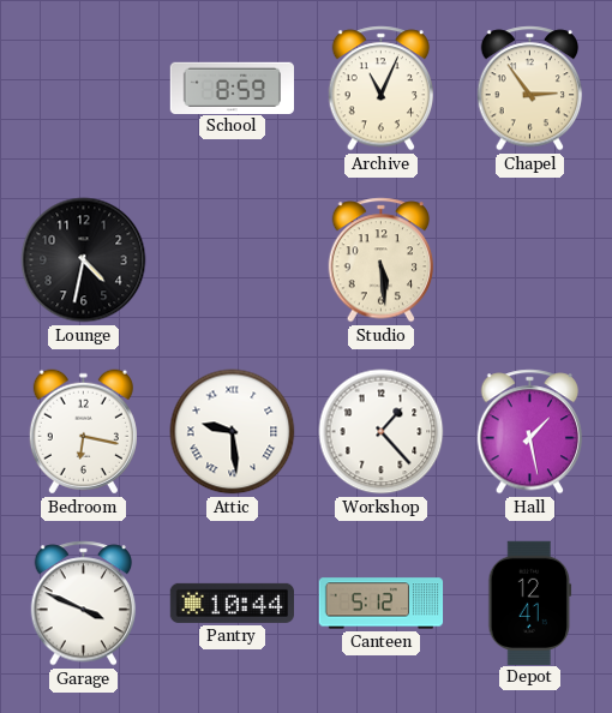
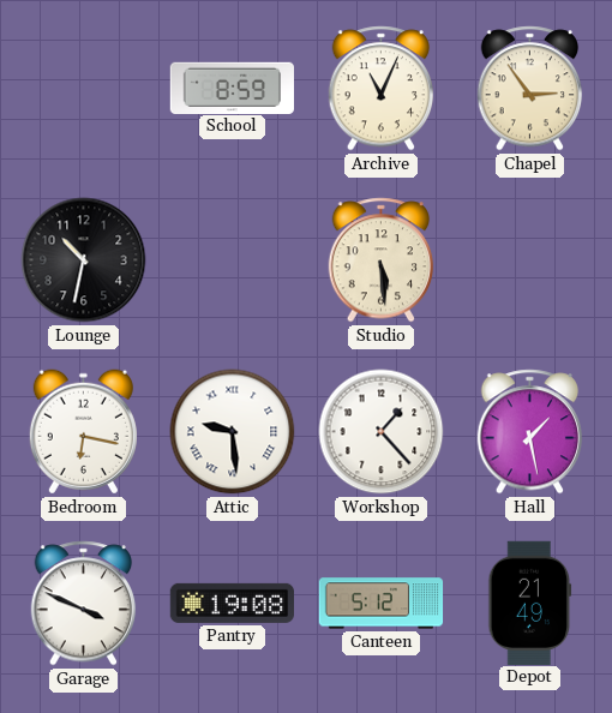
Lounge: 4:32 -> 10:32
Pantry: 10:44 -> 19:08
Depot: 12:41 -> 21:49
